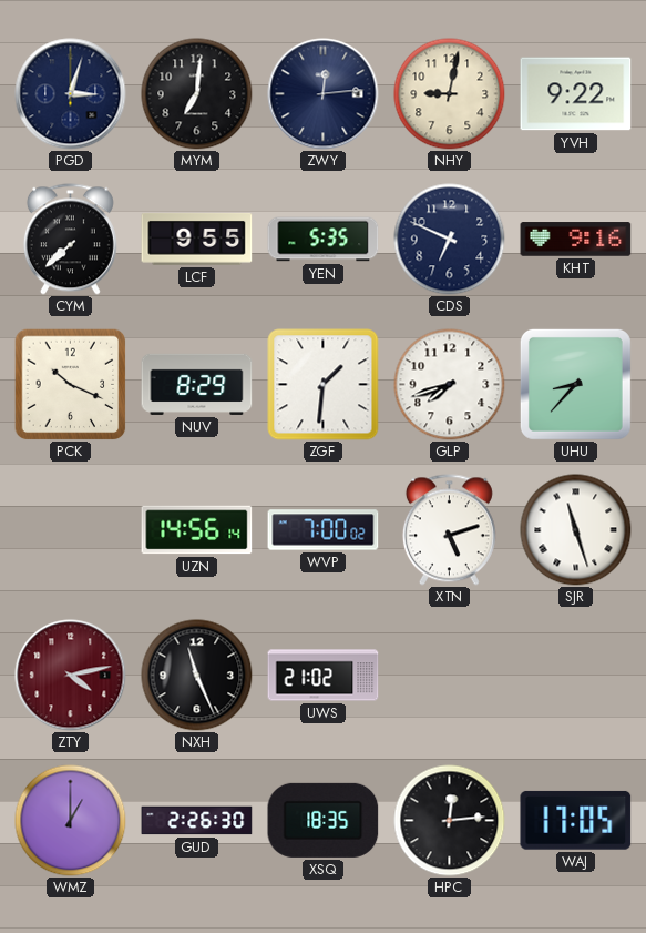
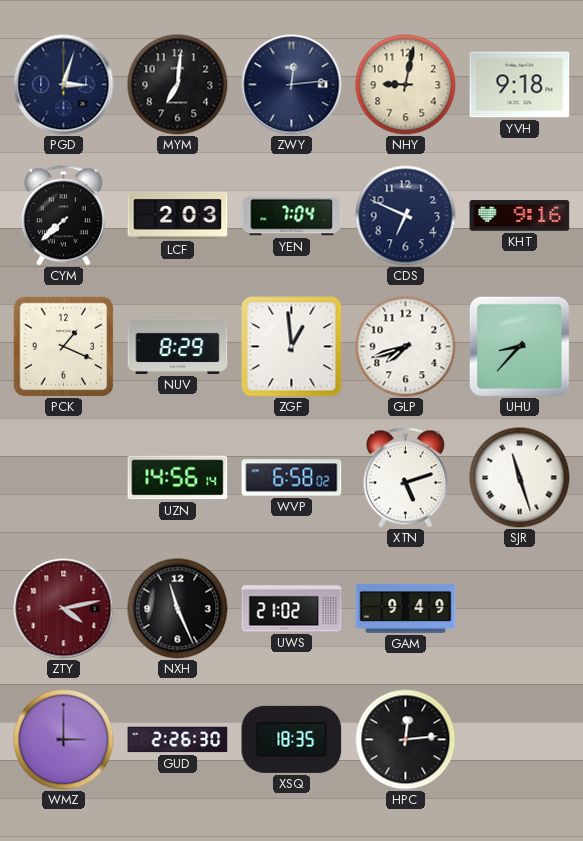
YVH: 9:22 -> 9:18
LCF: 9:55 -> 2:03
YEN: 5:35 -> 7:04
PCK: 10:19 -> 1:19
ZGF: 1:31 -> 12:59
WVP: 7:00 -> 6:58
GAM: none -> 9:49
WMZ: 1:00 -> 3:00
WAJ: 17:05 -> none
